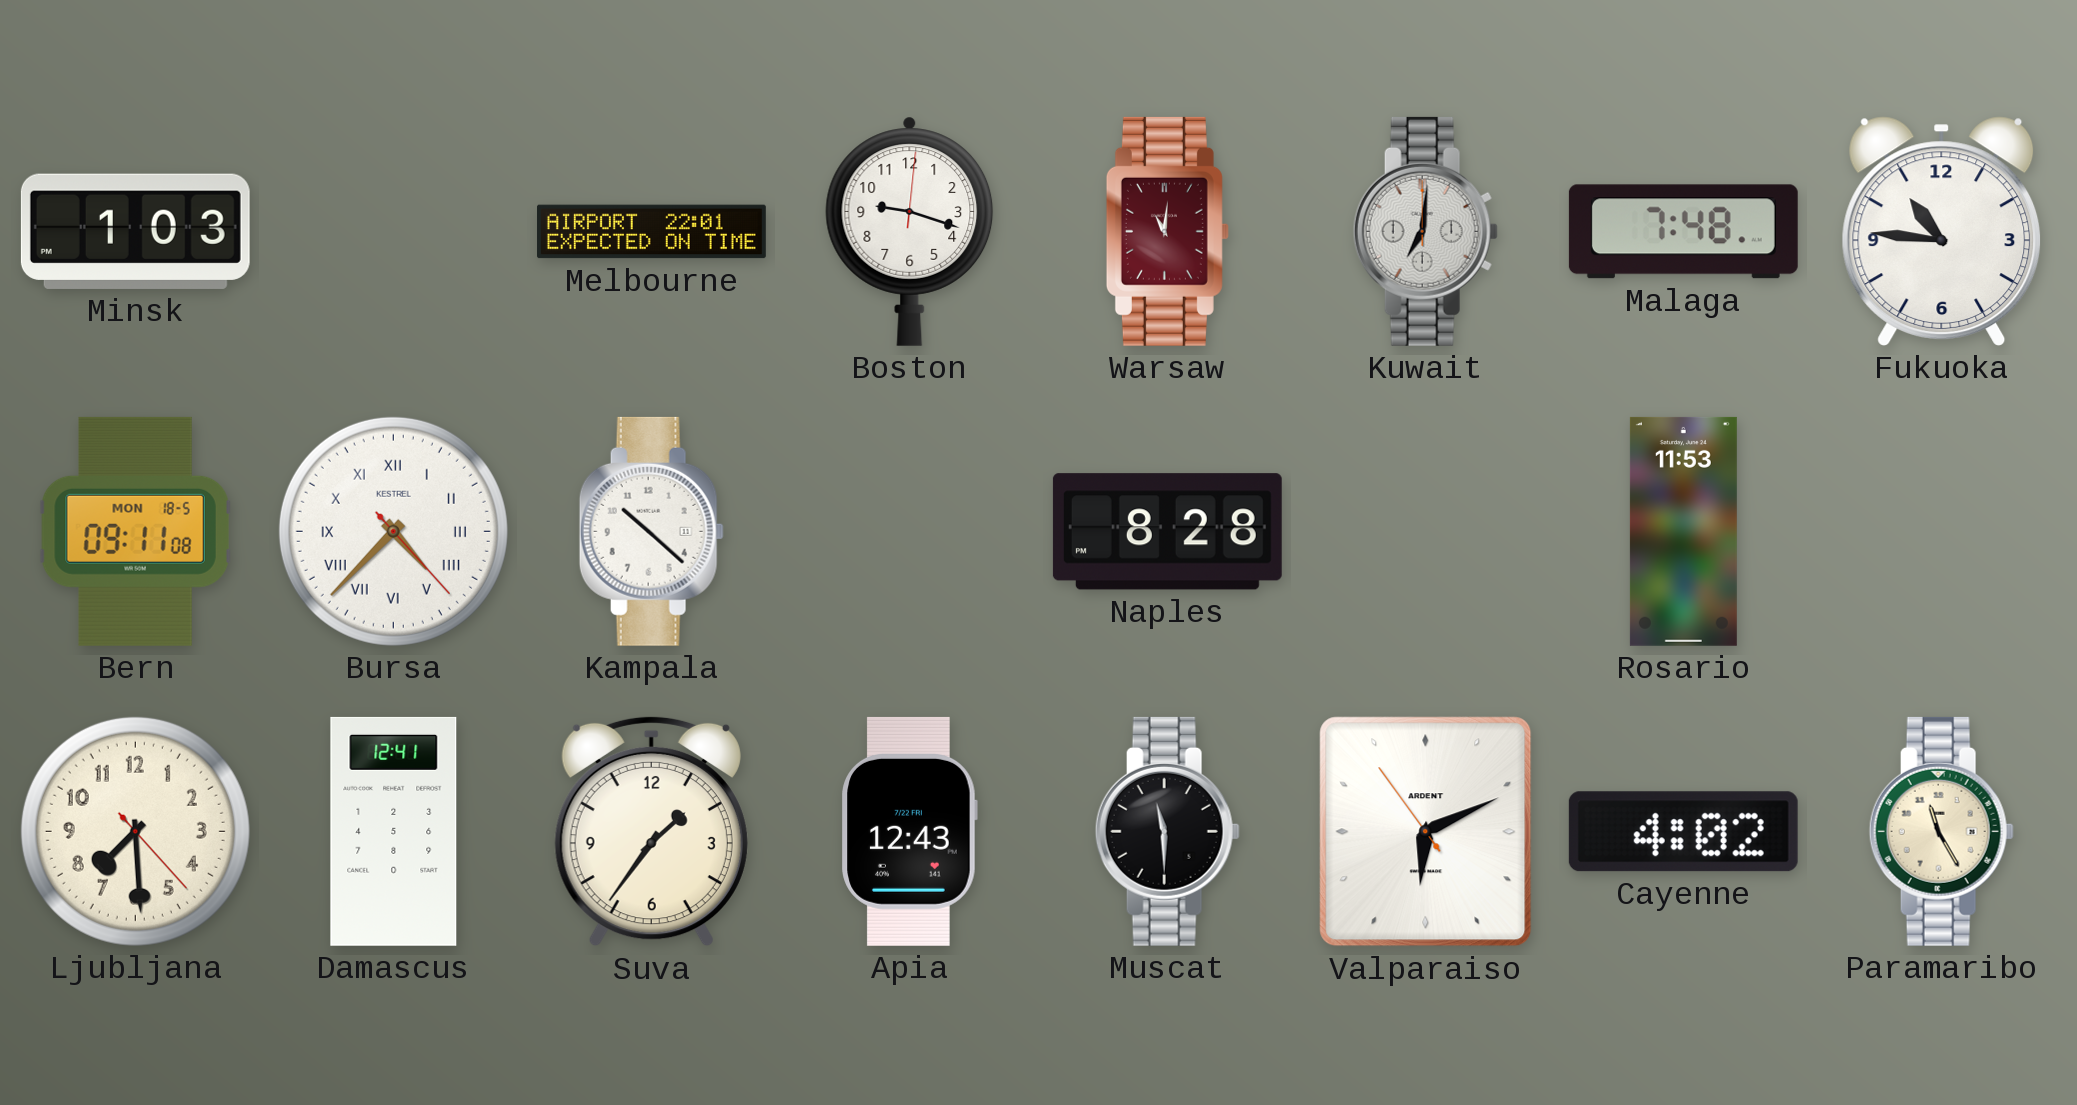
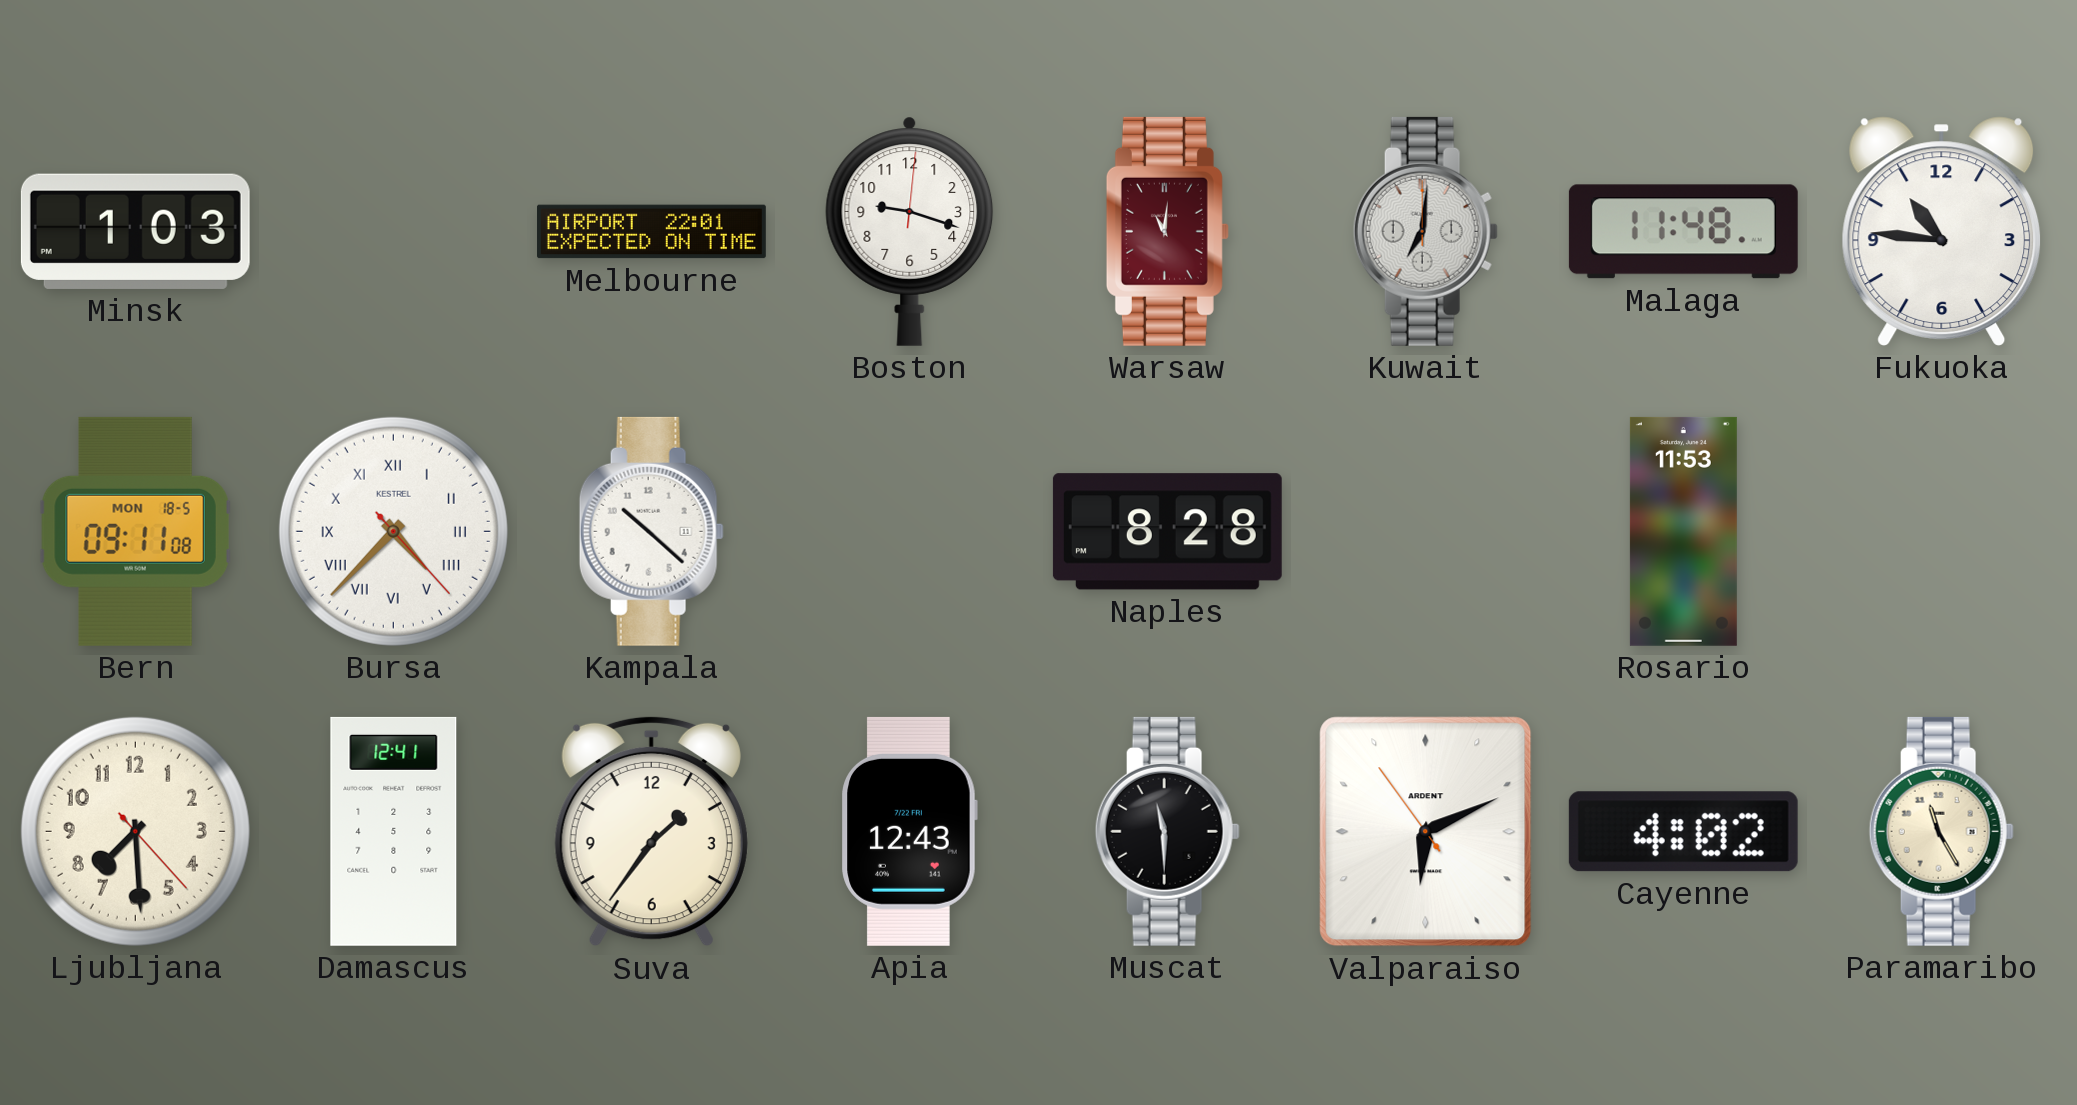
Malaga: 7:48 -> 11:48
